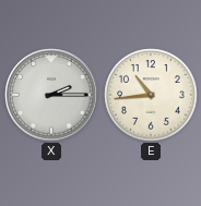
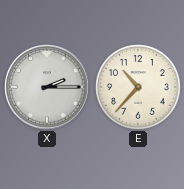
E: 10:44 -> 10:37
